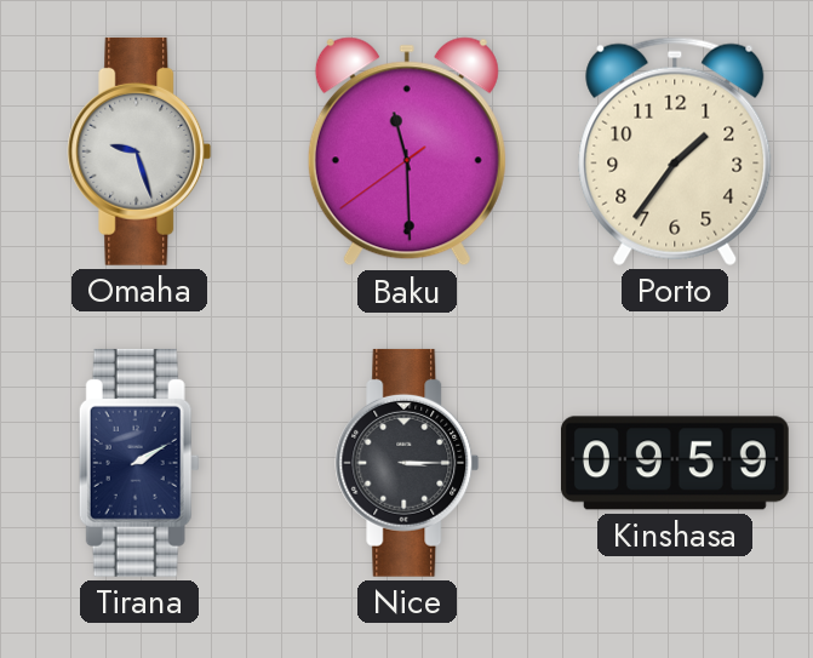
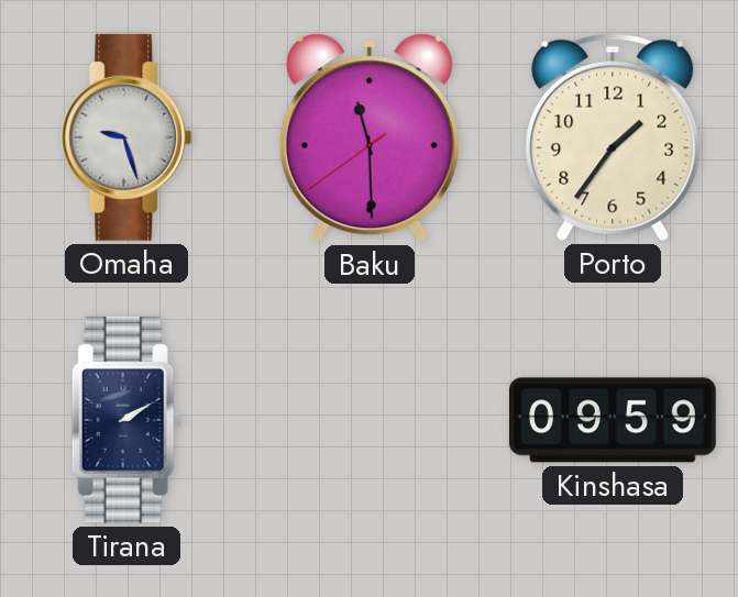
Nice: 3:15 -> none
